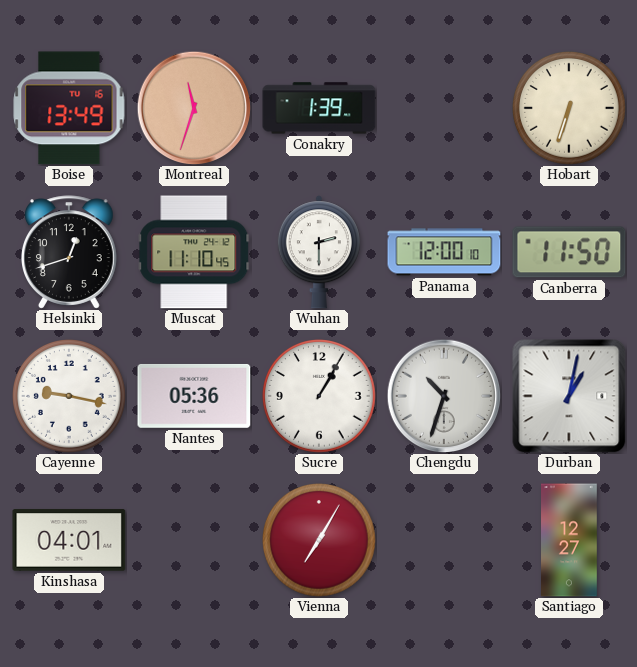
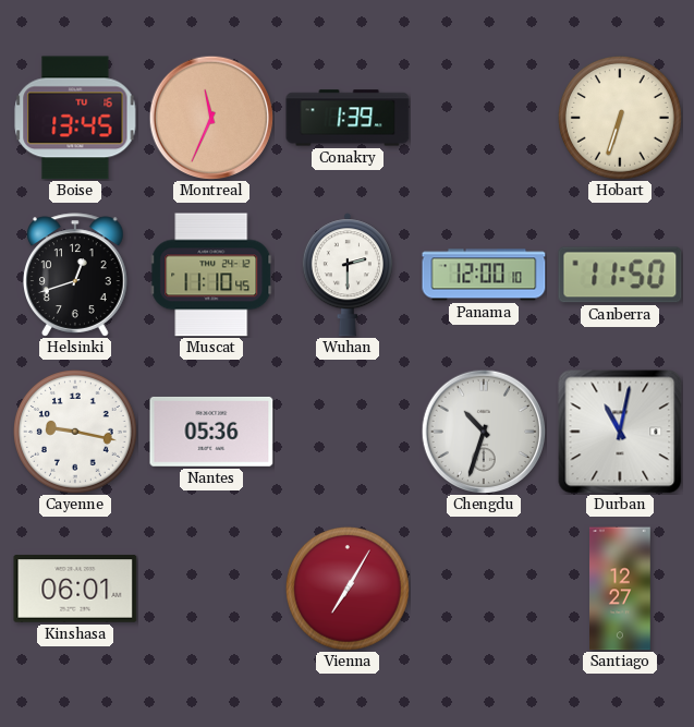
Boise: 13:49 -> 13:45
Montreal: 11:33 -> 11:34
Sucre: 1:05 -> none
Durban: 1:02 -> 11:02
Kinshasa: 04:01 -> 06:01
